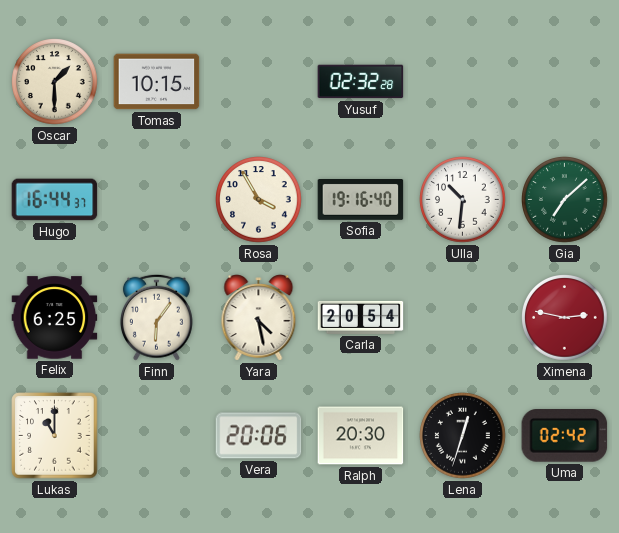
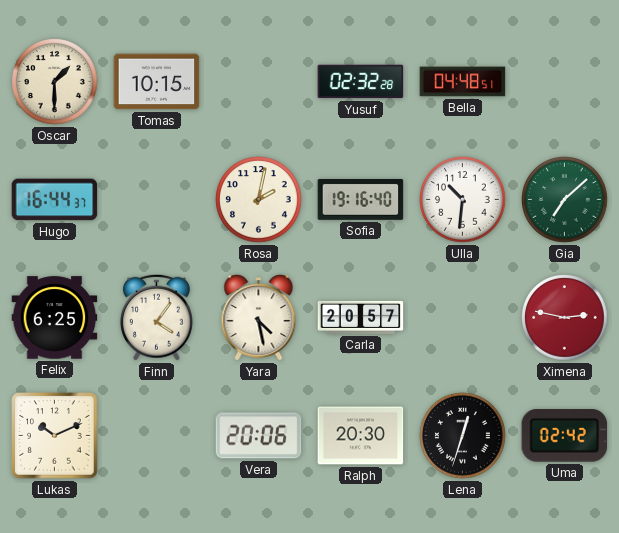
Bella: none -> 04:48
Rosa: 3:55 -> 2:02
Finn: 6:06 -> 4:06
Carla: 20:54 -> 20:57
Lukas: 11:00 -> 10:11
